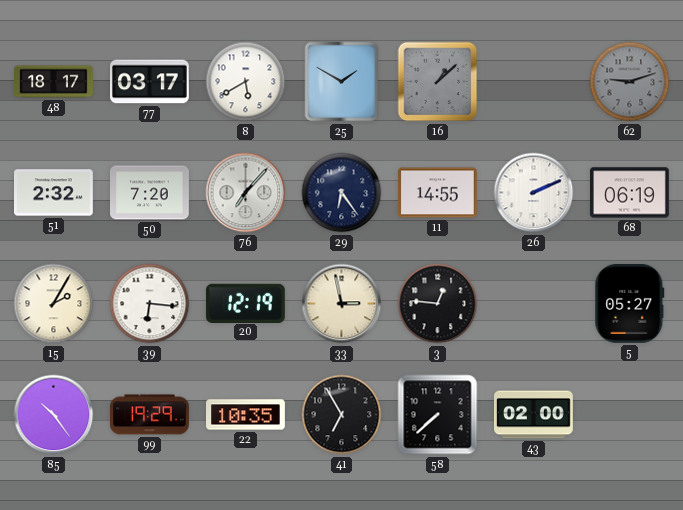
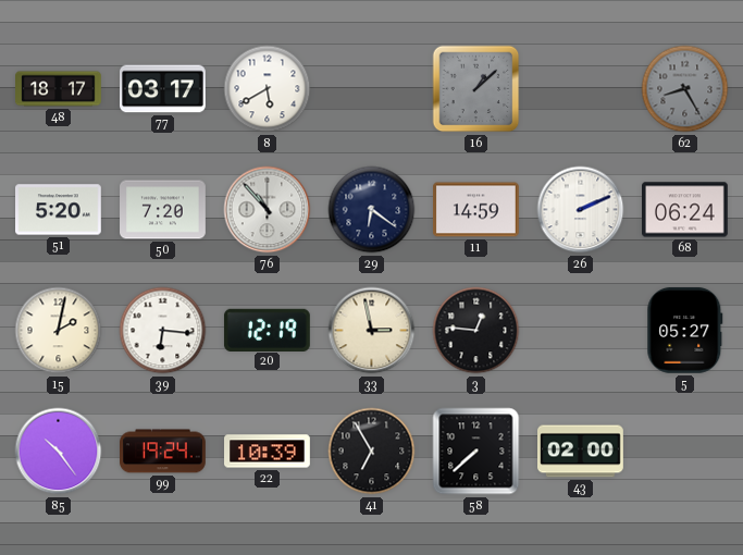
25: 1:50 -> none
62: 9:12 -> 8:25
51: 2:32 -> 5:20
76: 7:07 -> 10:53
29: 6:24 -> 6:21
11: 14:55 -> 14:59
68: 06:19 -> 06:24
15: 2:05 -> 2:02
99: 19:29 -> 19:24
22: 10:35 -> 10:39
